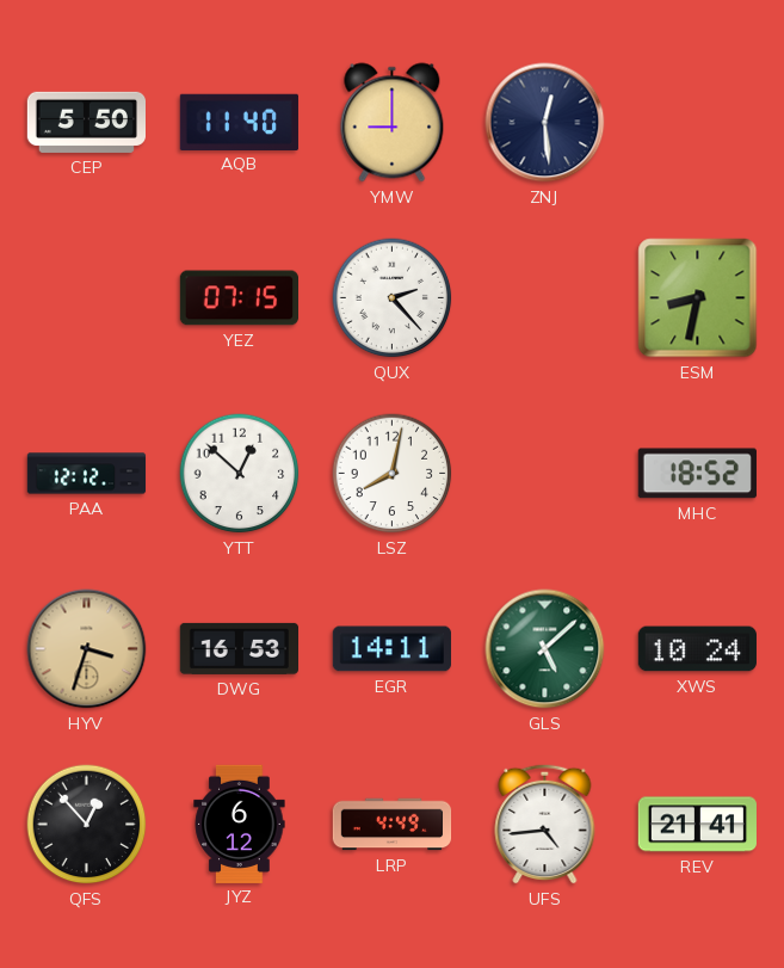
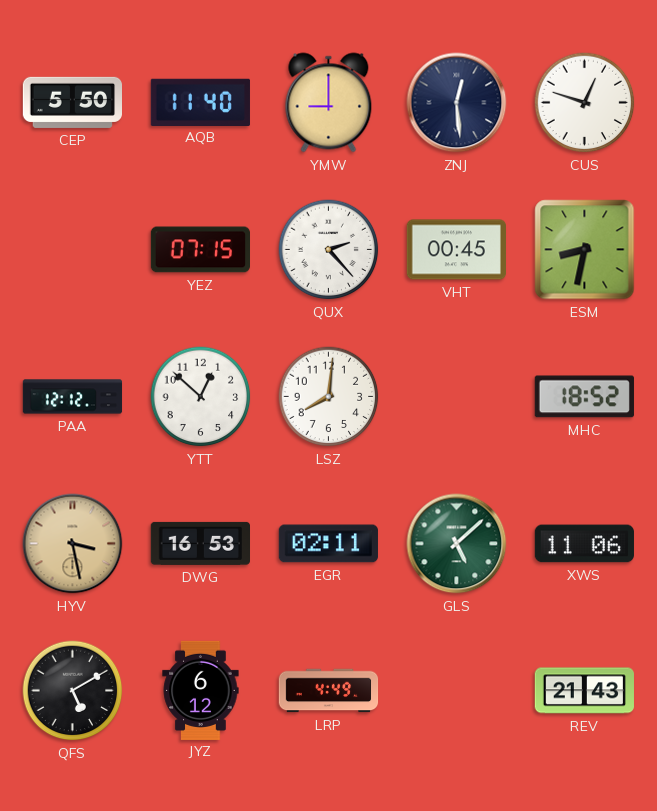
CUS: none -> 12:48
VHT: none -> 00:45
LSZ: 8:02 -> 8:01
HYV: 3:33 -> 3:28
EGR: 14:11 -> 02:11
XWS: 10:24 -> 11:06
QFS: 12:53 -> 5:10
UFS: 4:44 -> none
REV: 21:41 -> 21:43
